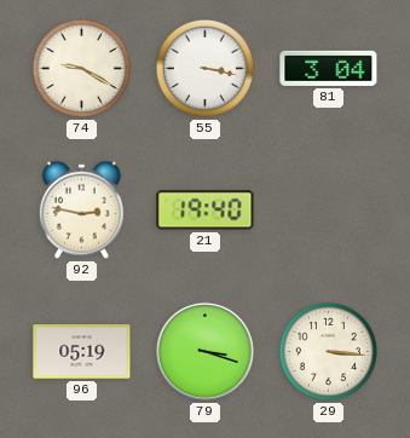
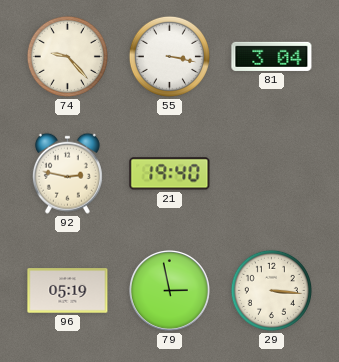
74: 9:20 -> 9:23
79: 3:18 -> 2:58
